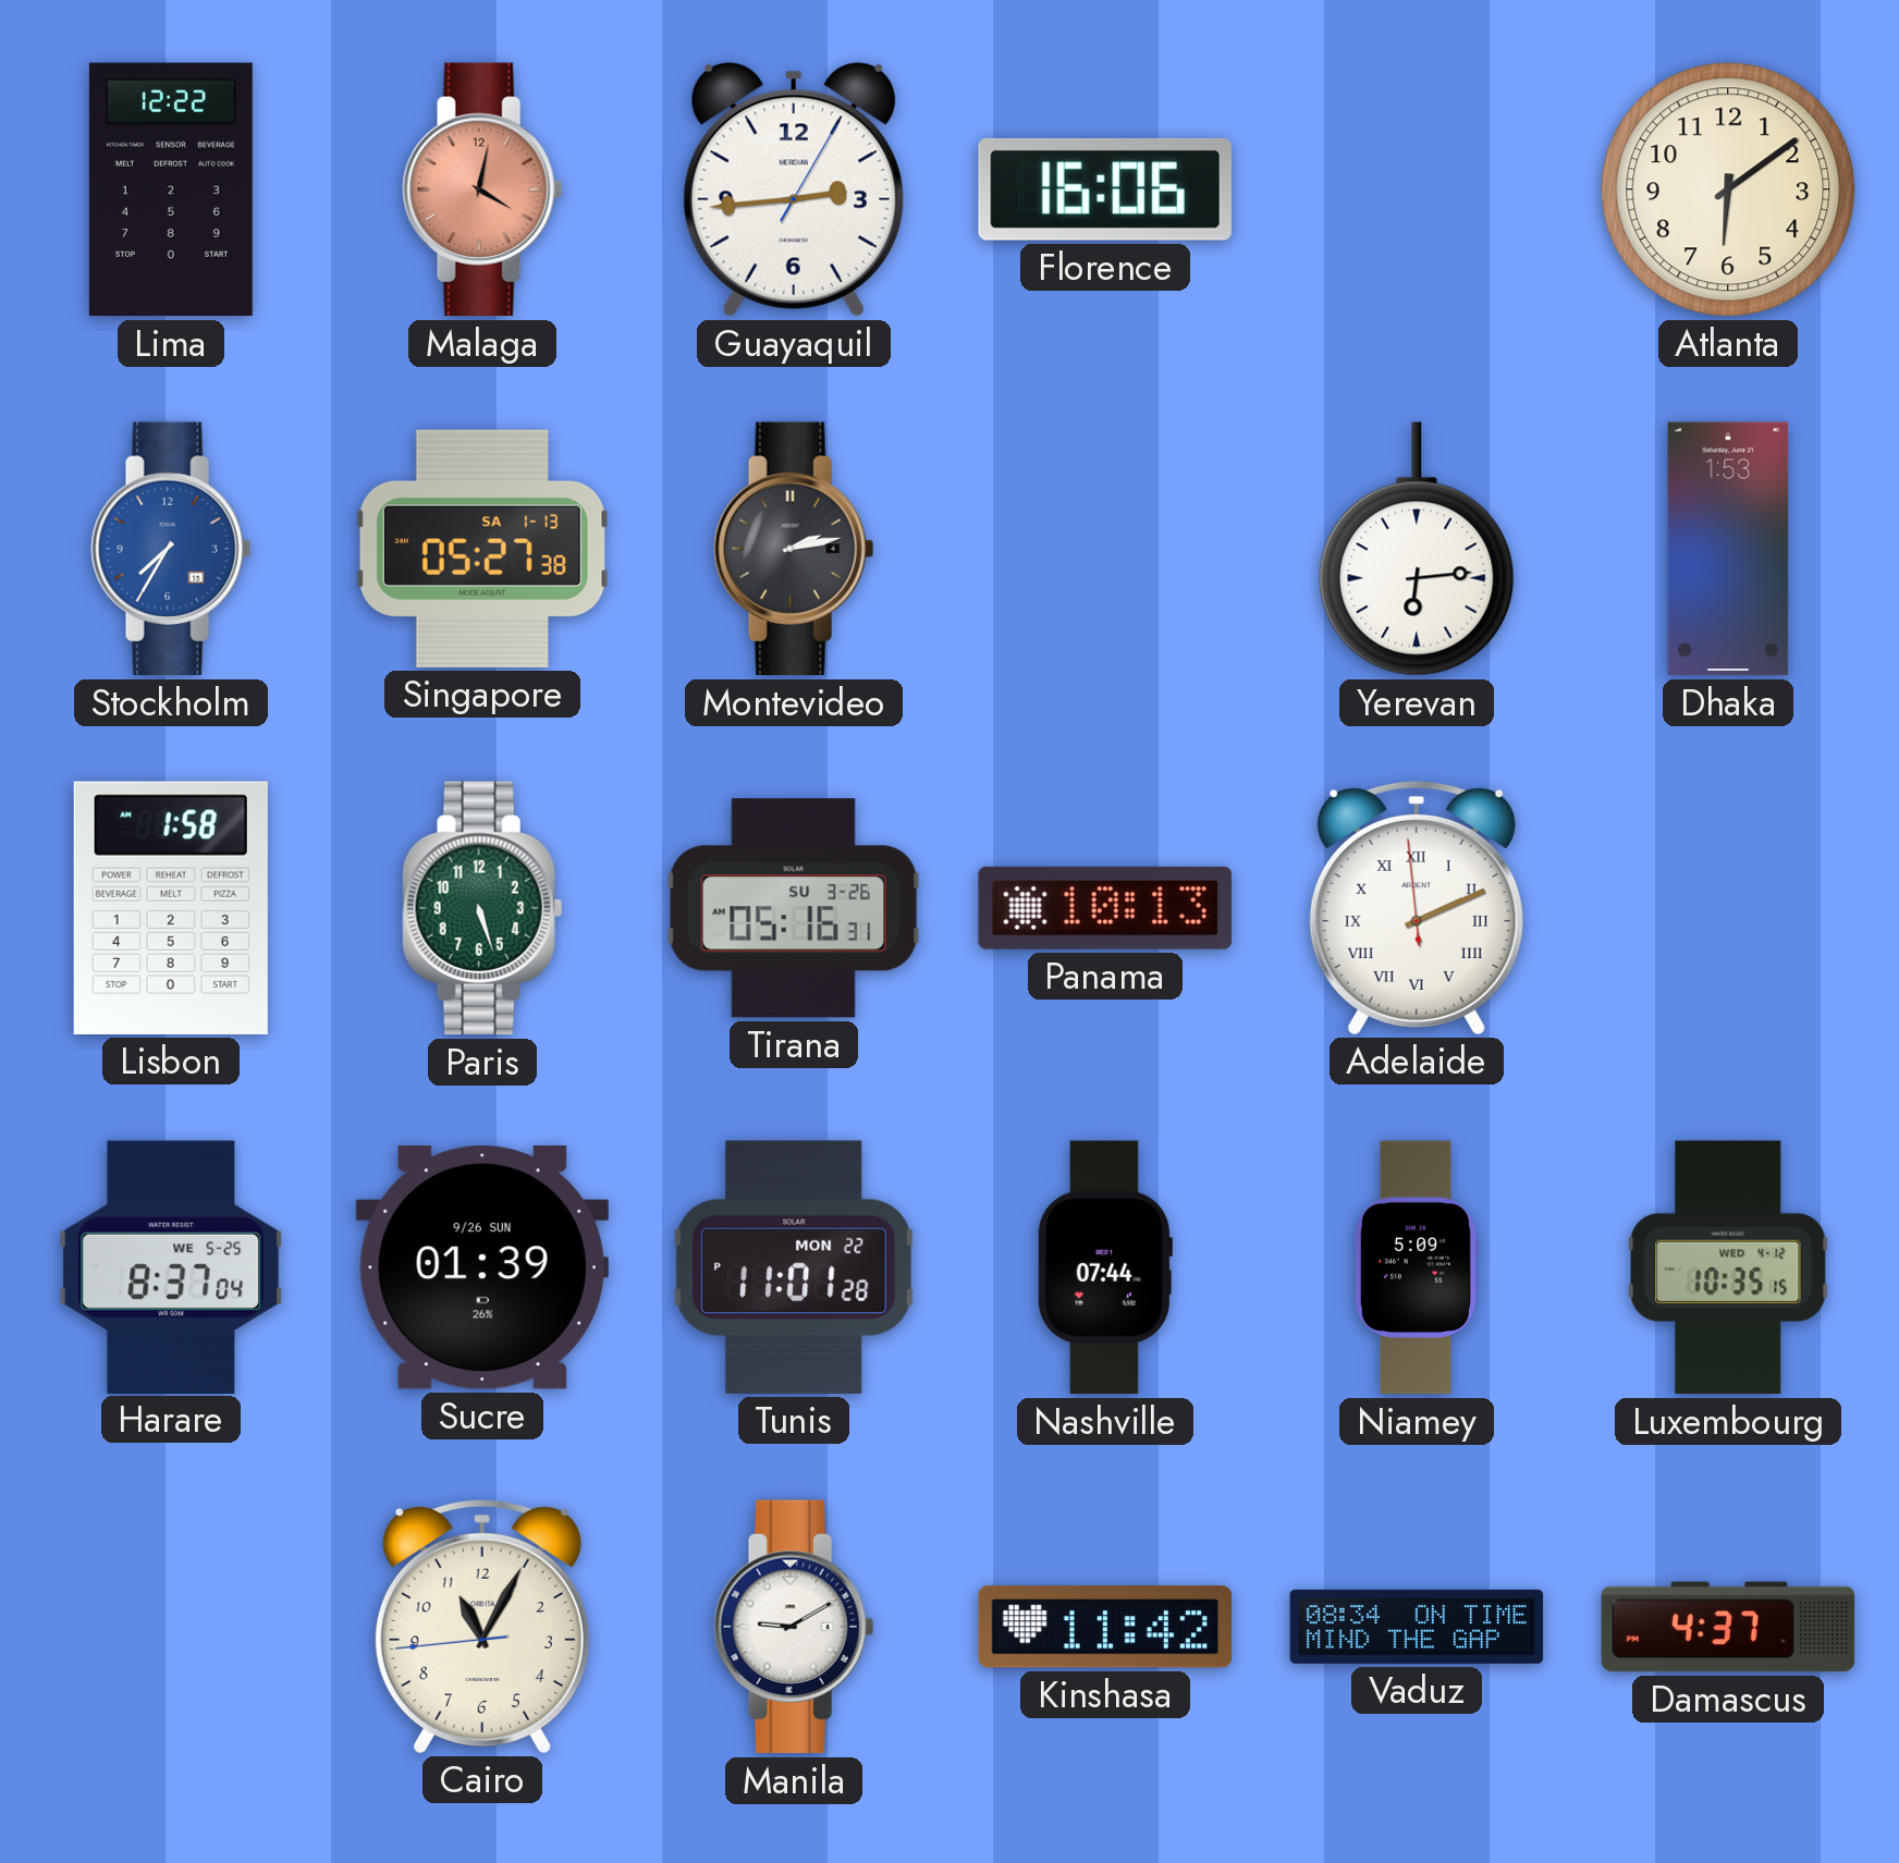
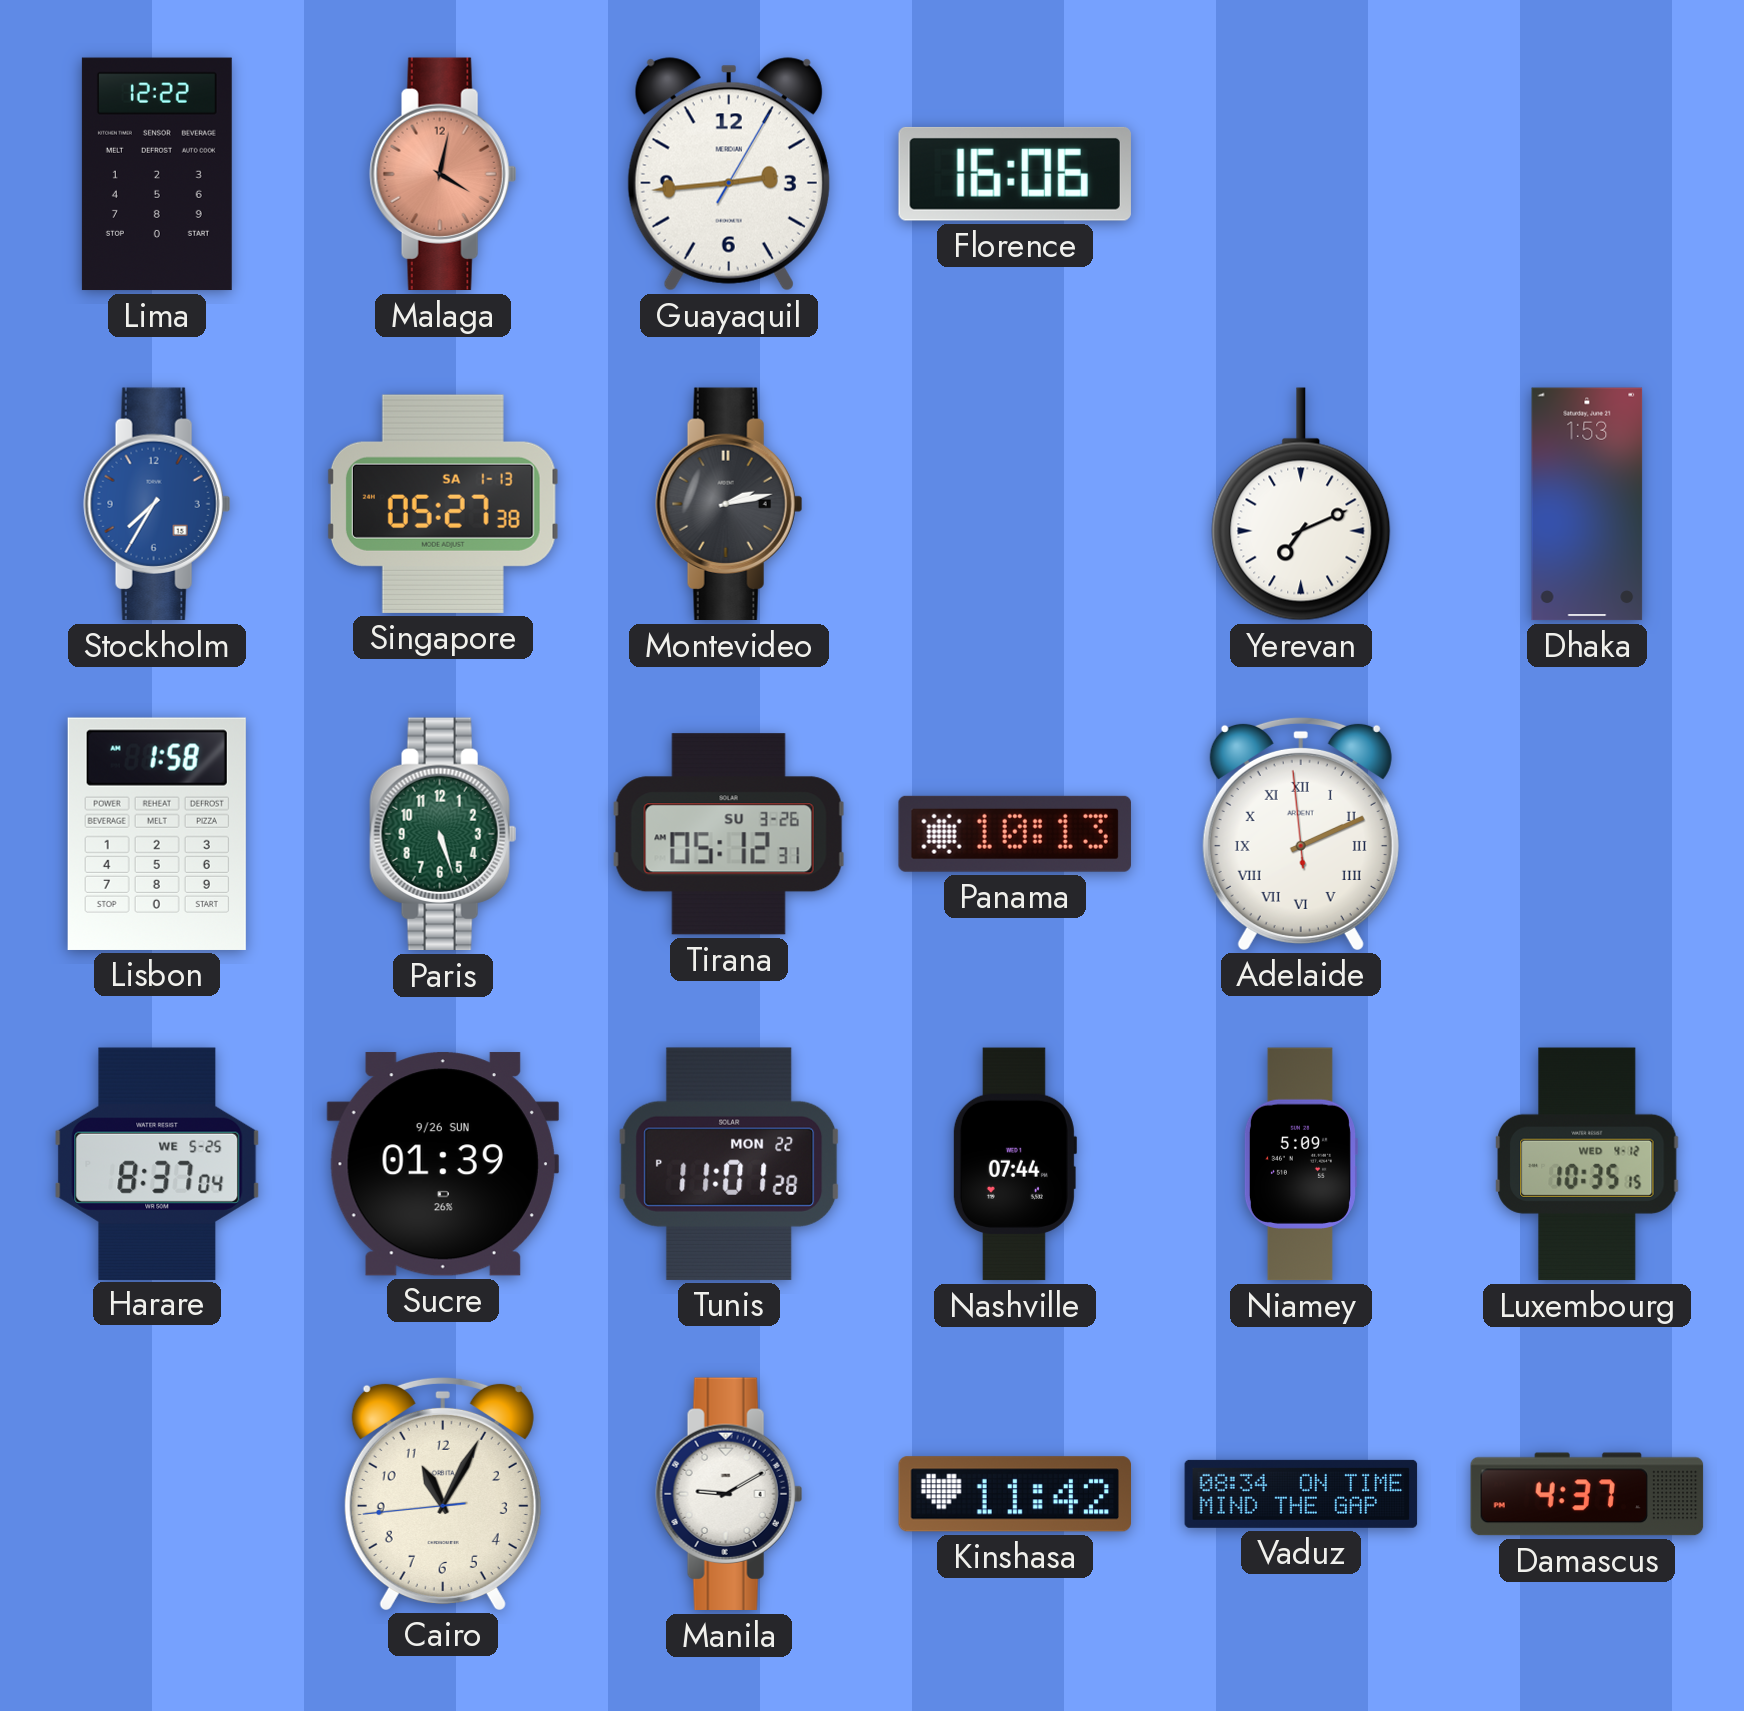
Atlanta: 6:09 -> none
Yerevan: 6:14 -> 7:11
Tirana: 05:16 -> 05:12
